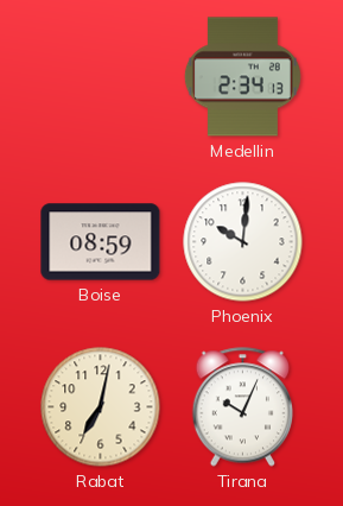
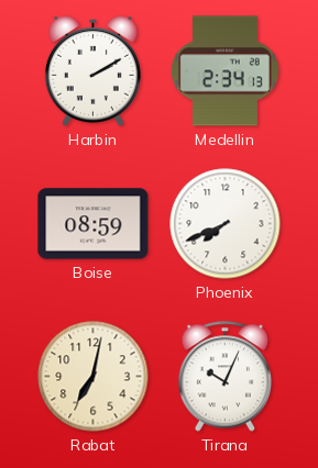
Harbin: none -> 2:10
Phoenix: 10:01 -> 7:41
